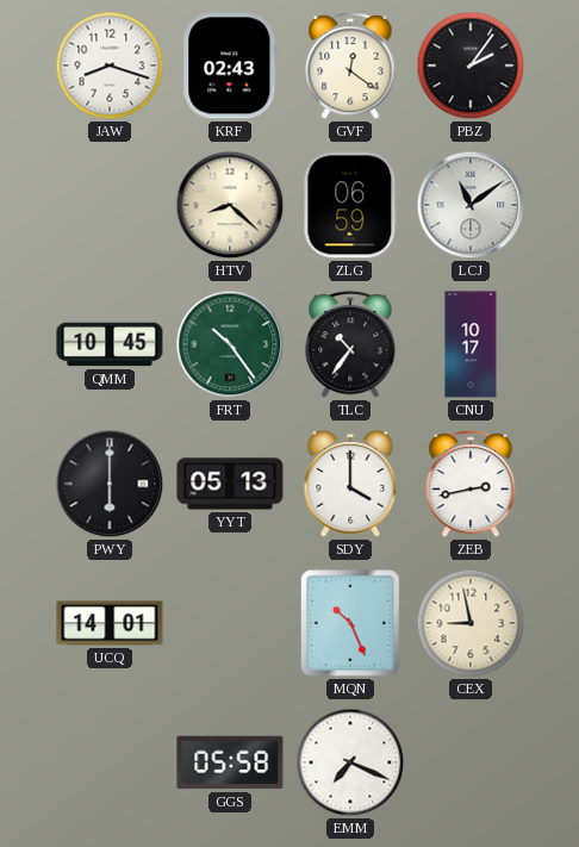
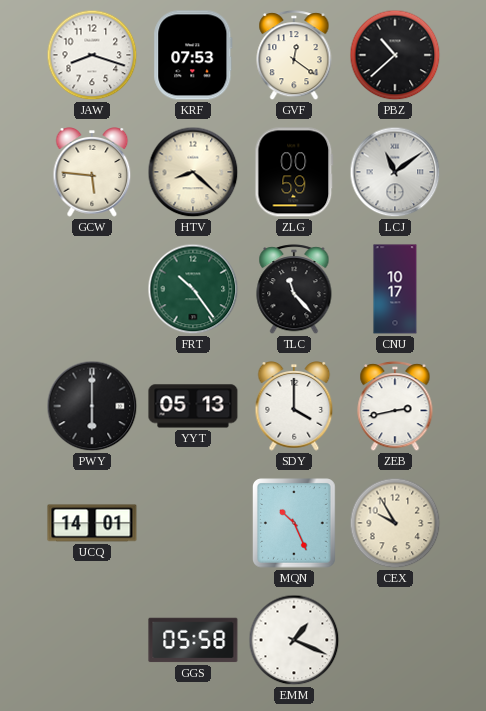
KRF: 02:43 -> 07:53
PBZ: 2:06 -> 10:38
GCW: none -> 5:46
ZLG: 06:59 -> 00:59
QMM: 10:45 -> none
TLC: 10:36 -> 11:23
CEX: 8:58 -> 9:55
EMM: 7:19 -> 1:19
